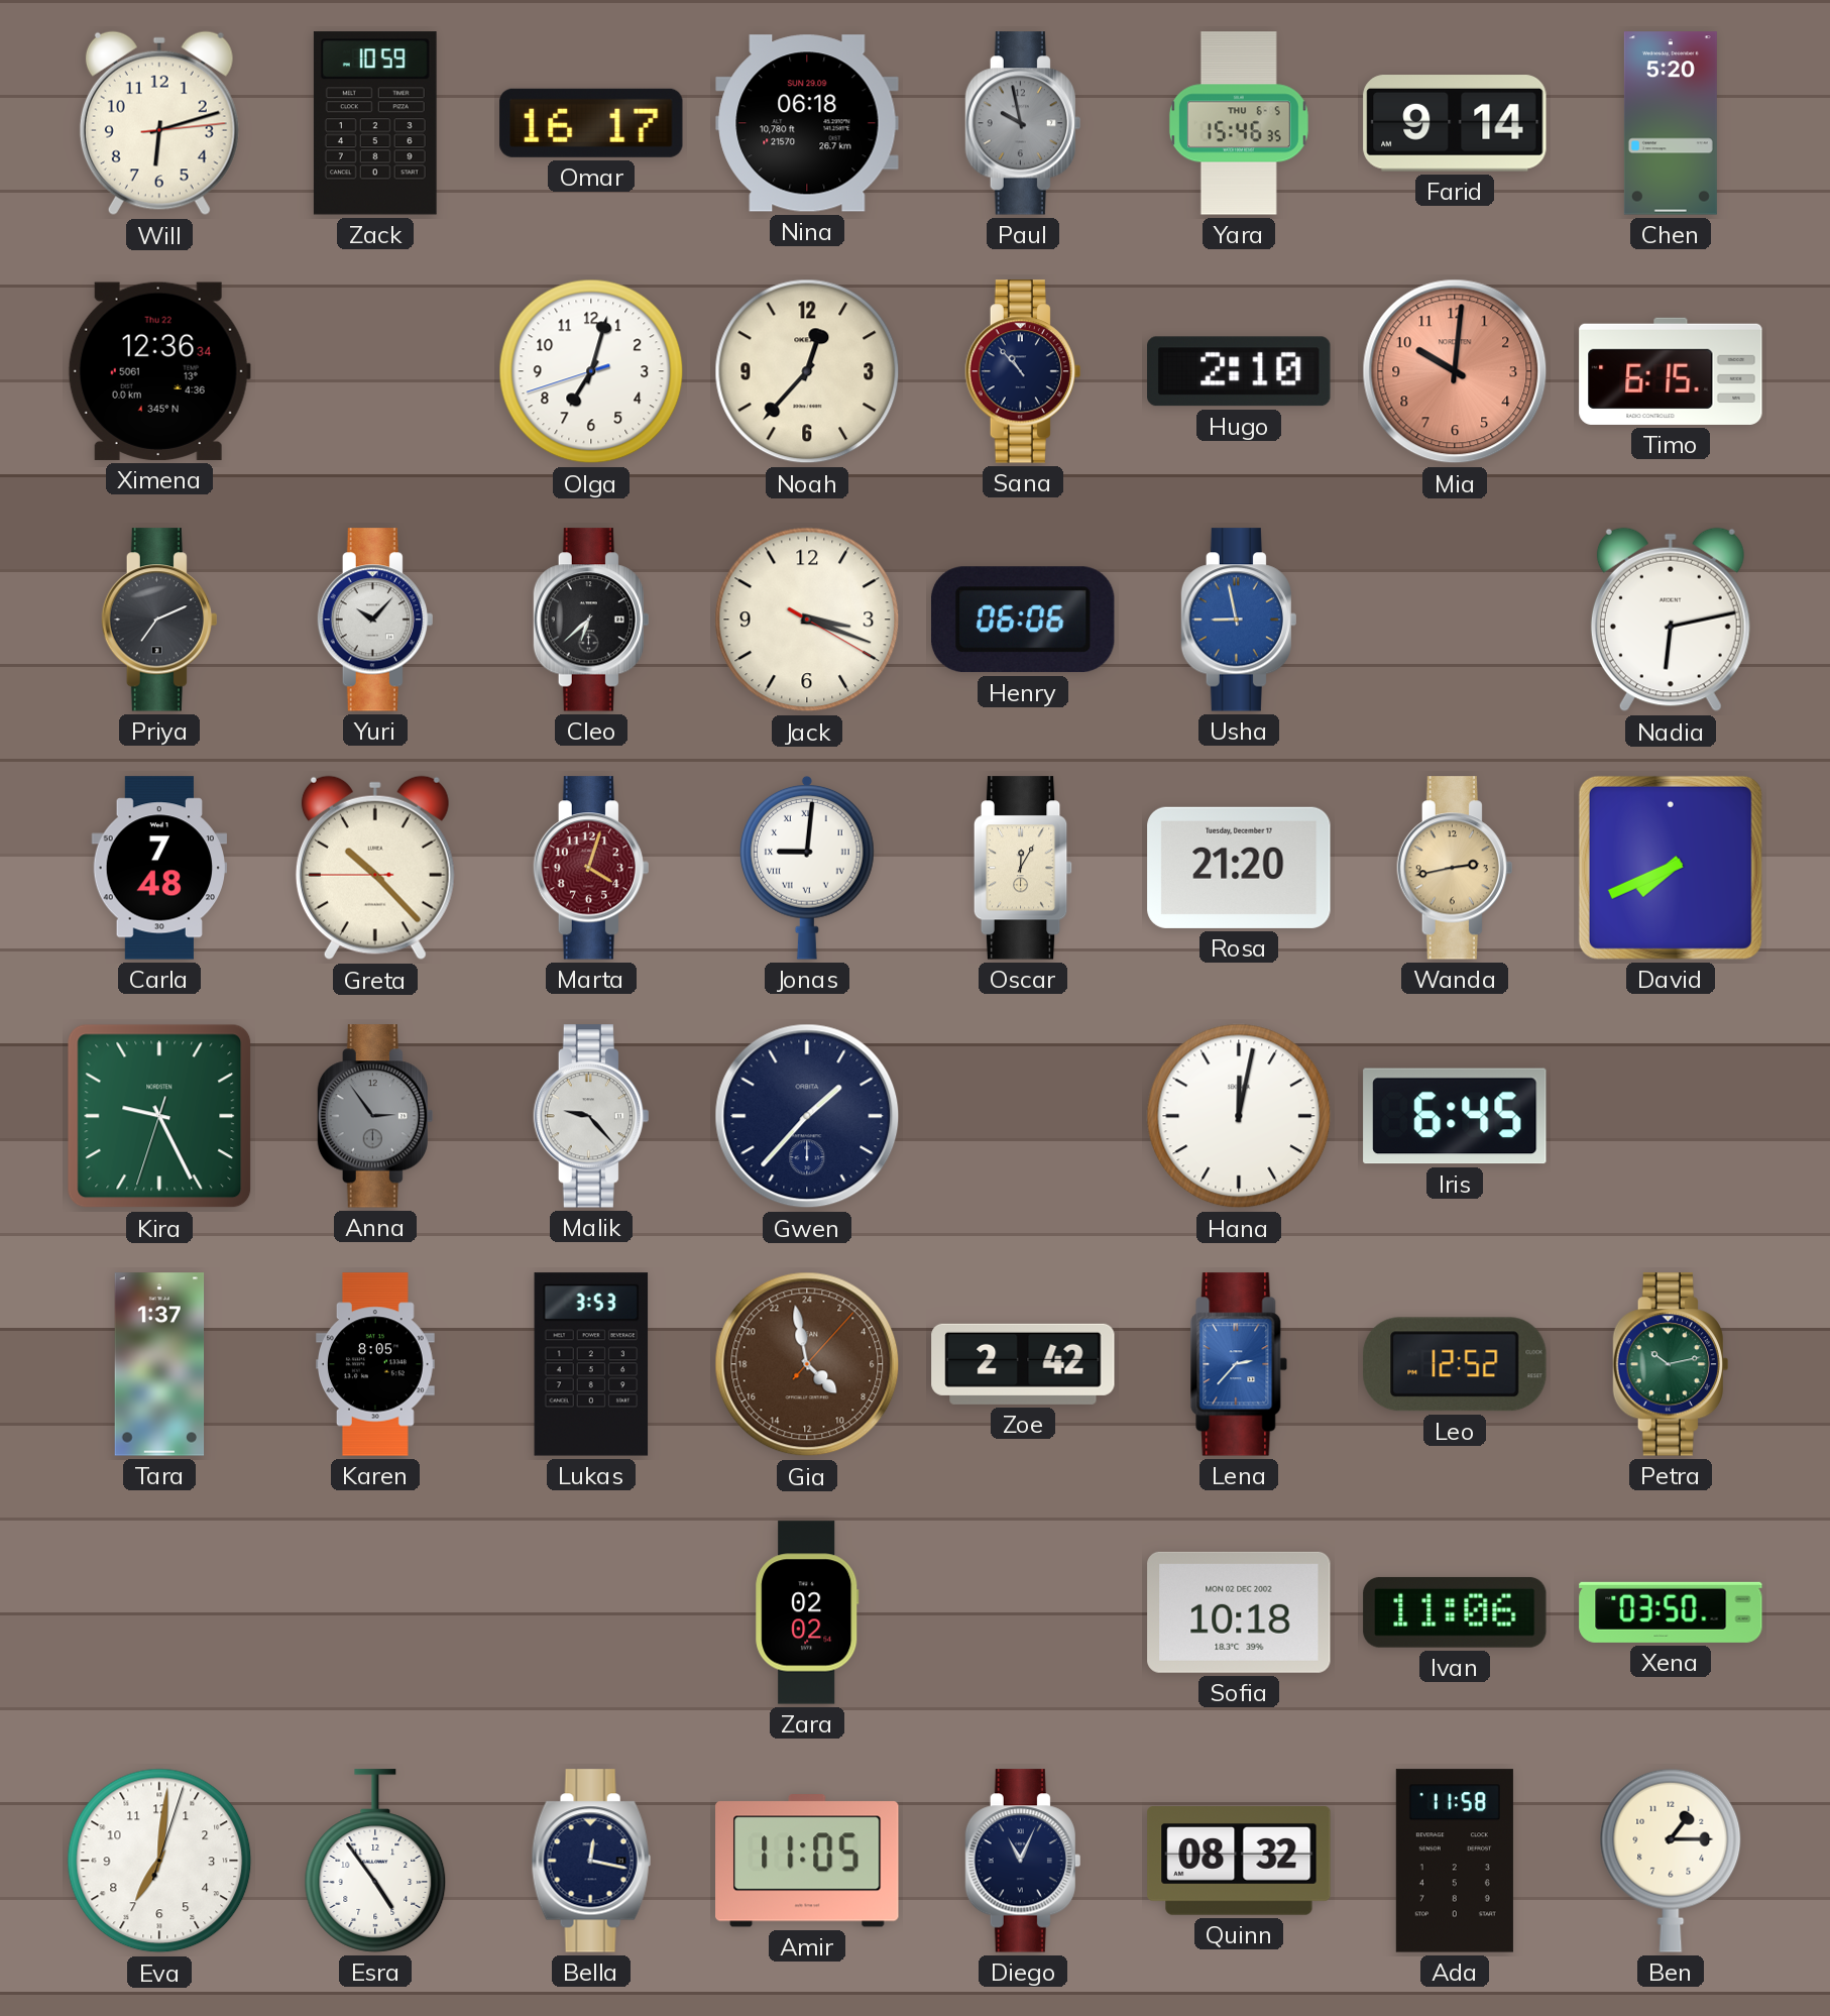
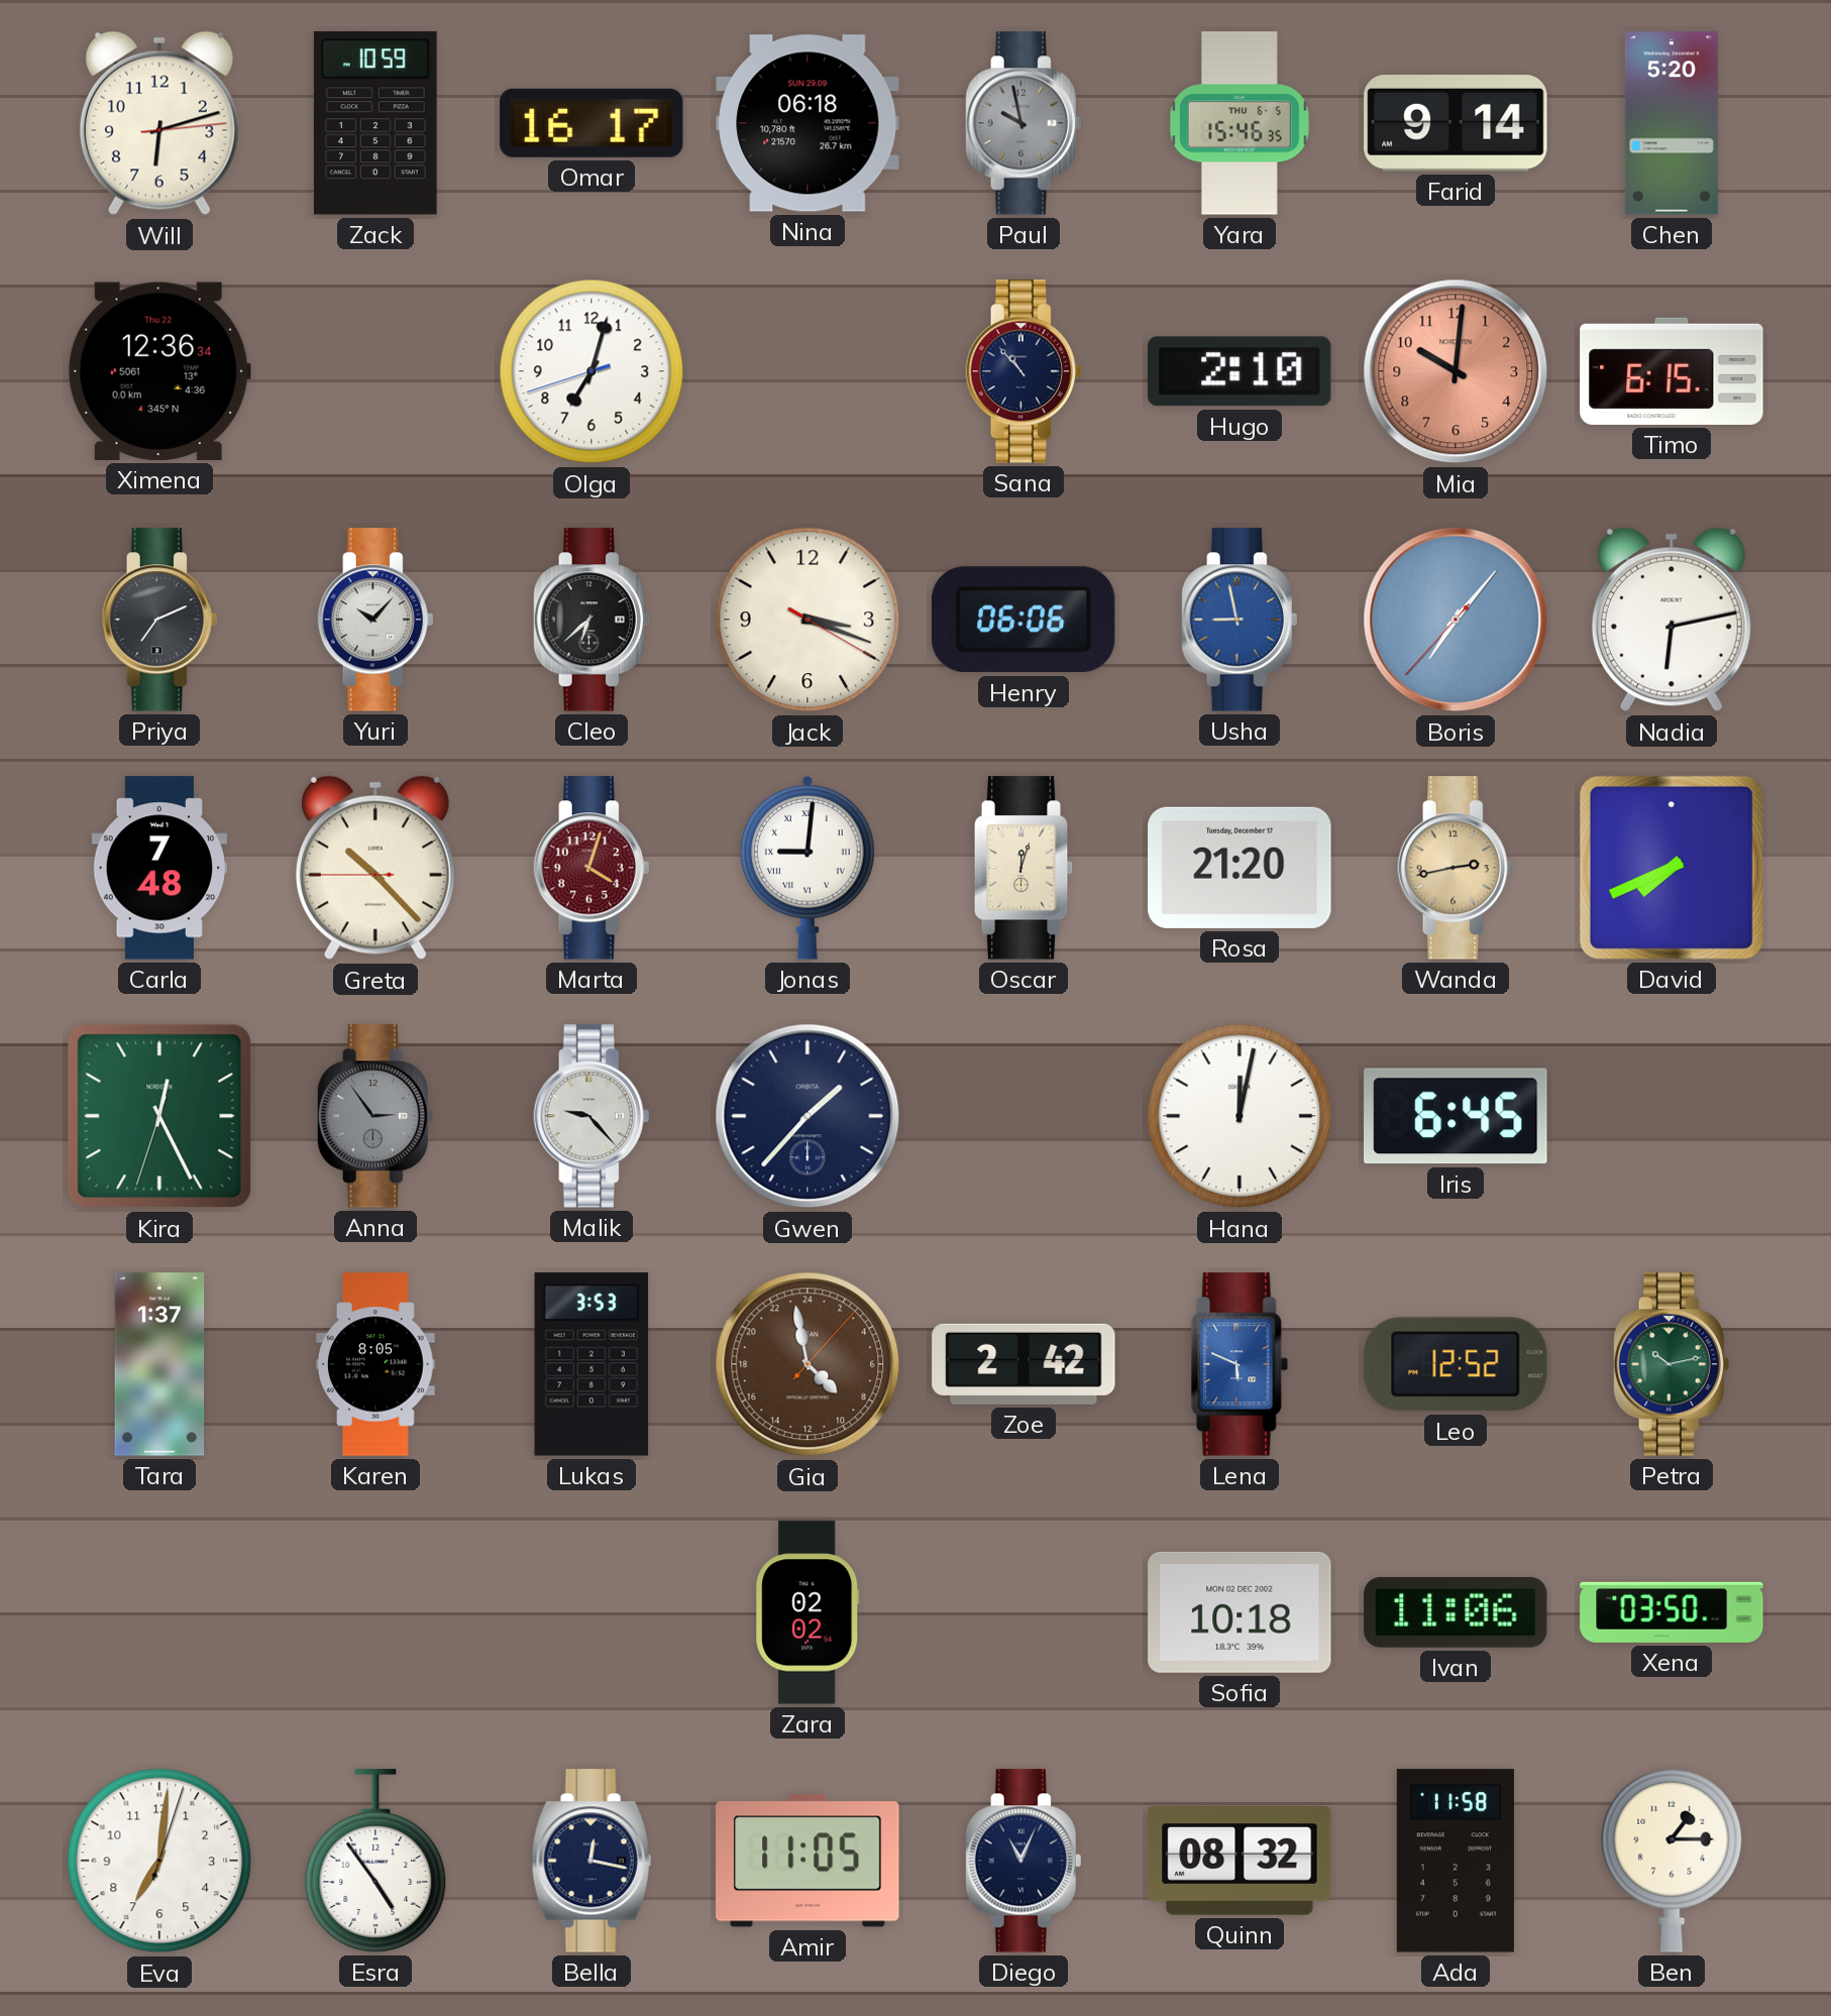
Noah: 12:37 -> none
Boris: none -> 7:06
Oscar: 12:05 -> 12:03
Kira: 9:25 -> 12:25
Lena: 2:37 -> 5:49
